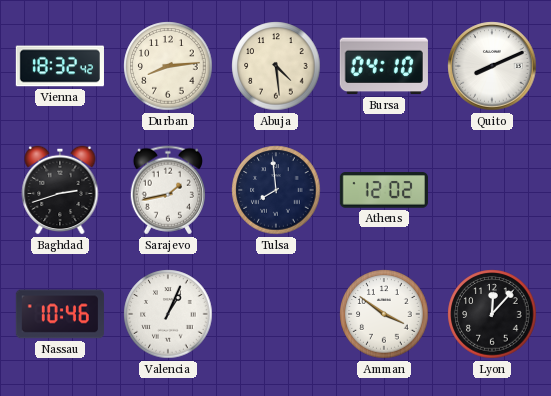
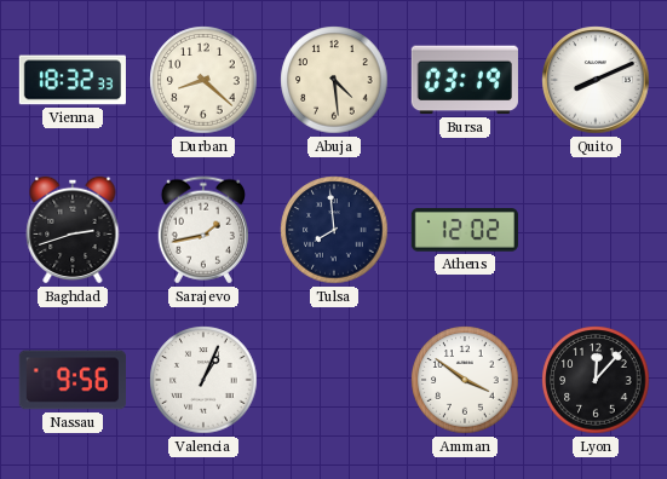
Vienna: 18:32:42 -> 18:32:33
Durban: 8:14 -> 8:22
Bursa: 04:10 -> 03:19
Nassau: 10:46 -> 9:56
